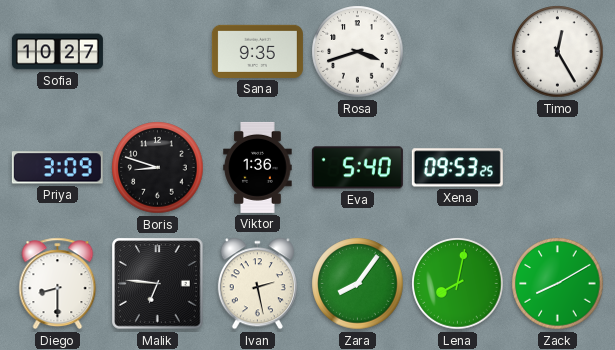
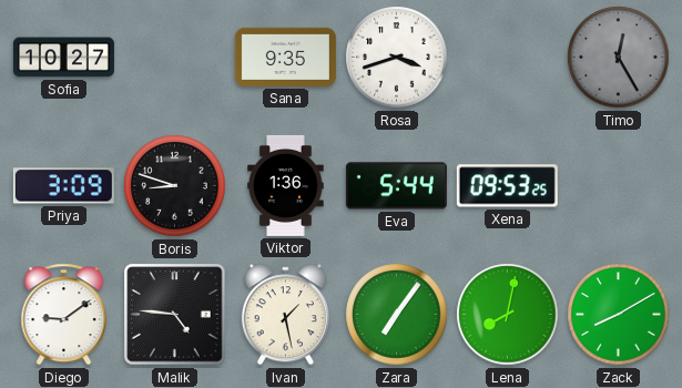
Timo dial: white -> grey
Eva: 5:40 -> 5:44
Diego: 8:30 -> 9:09
Malik: 6:46 -> 4:46
Ivan: 2:28 -> 1:28
Zara: 8:06 -> 7:06
